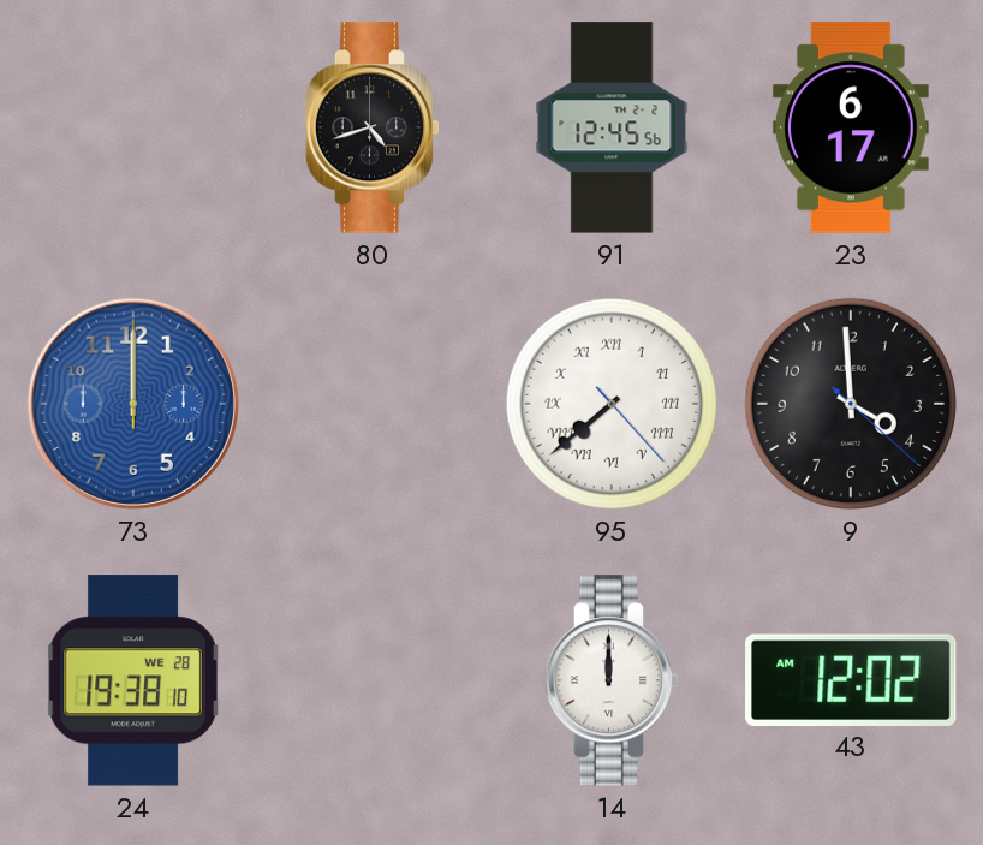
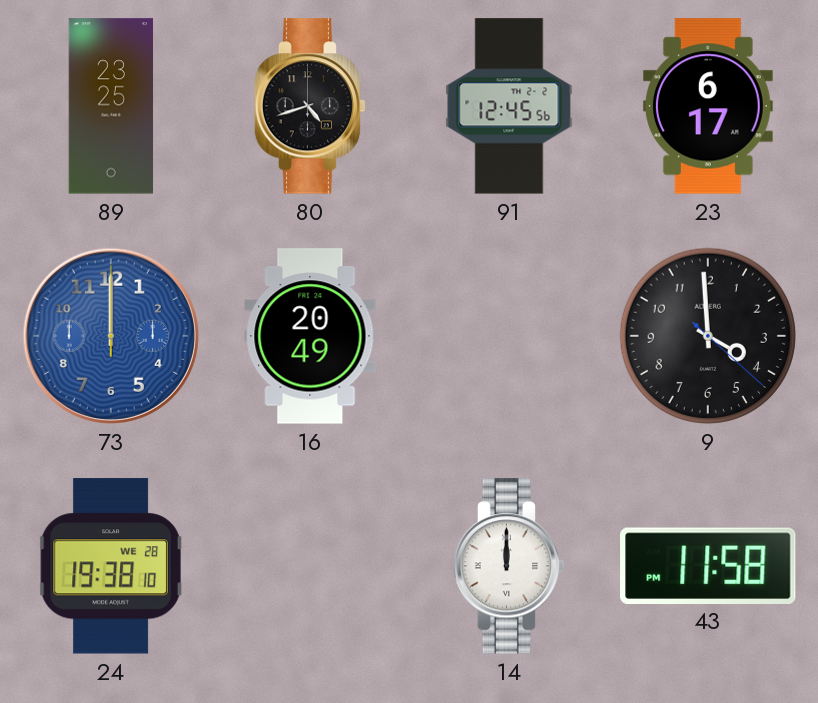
89: none -> 23:25
16: none -> 20:49
95: 7:38 -> none
43: 12:02 -> 11:58
